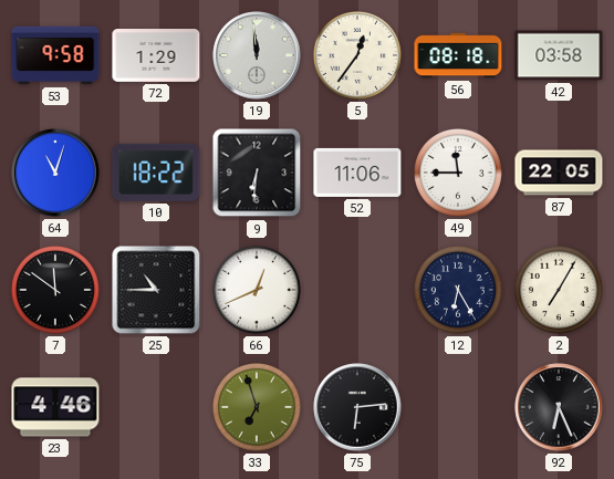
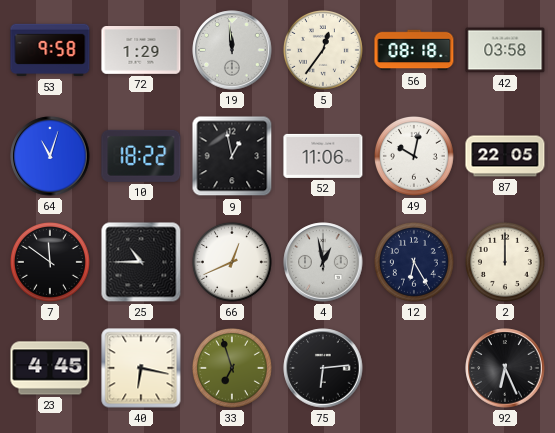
9: 6:31 -> 12:58
49: 11:45 -> 10:02
4: none -> 12:58
2: 7:05 -> 12:00
23: 4:46 -> 4:45
40: none -> 6:17
